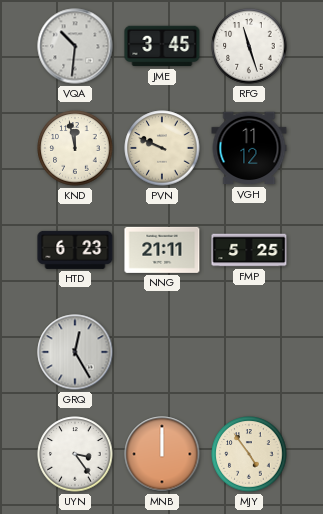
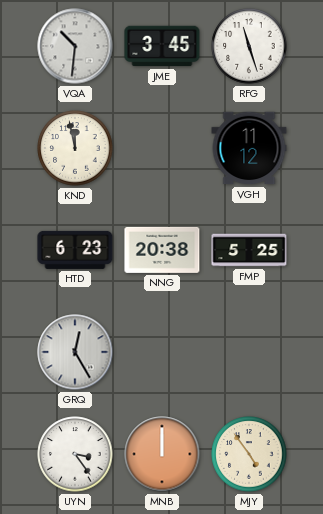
PVN: 9:49 -> none
NNG: 21:11 -> 20:38
